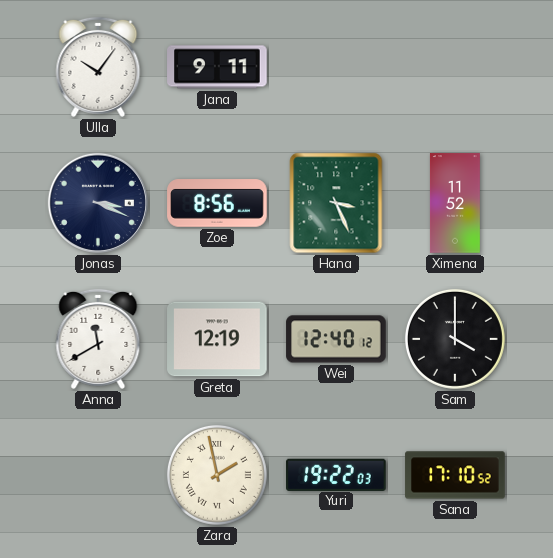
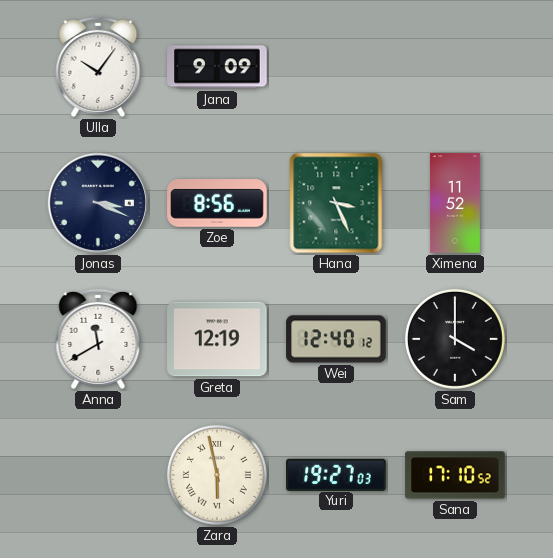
Jana: 9:11 -> 9:09
Zara: 1:58 -> 5:58
Yuri: 19:22 -> 19:27
